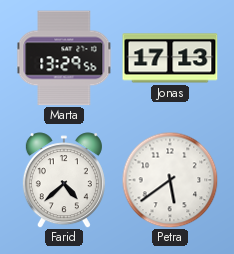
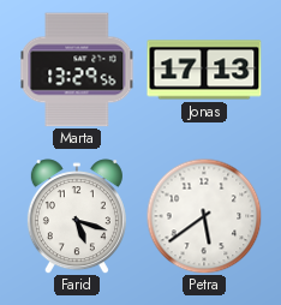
Farid: 4:38 -> 5:18
